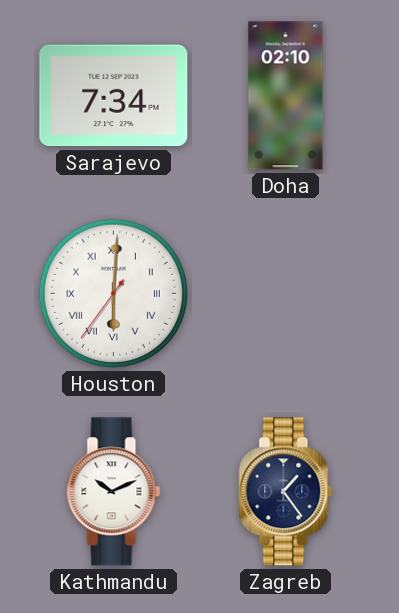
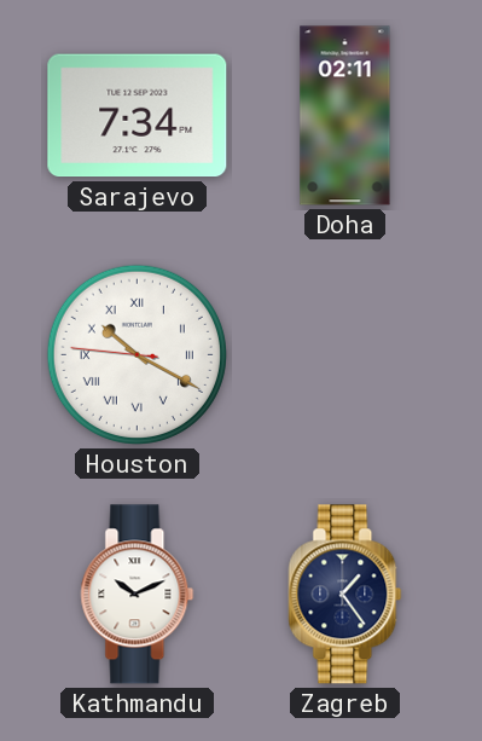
Doha: 02:10 -> 02:11
Houston: 6:00 -> 10:19
